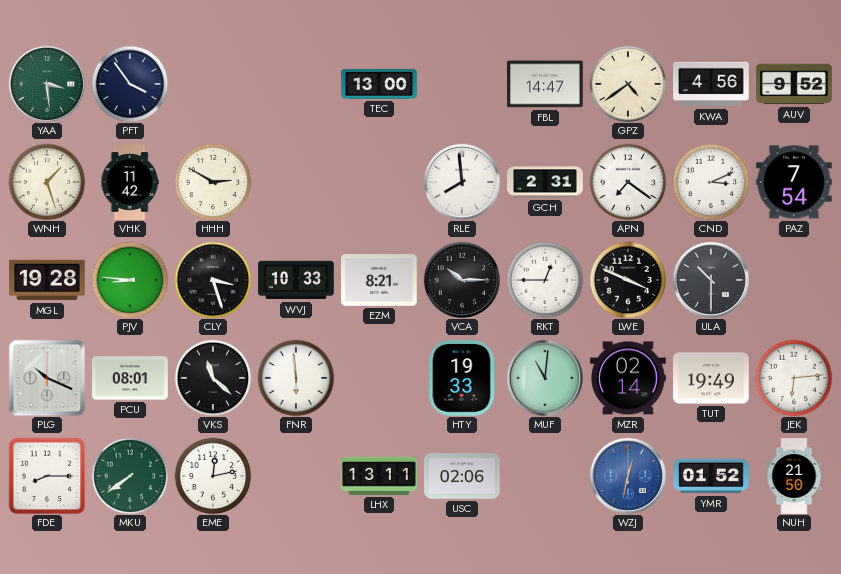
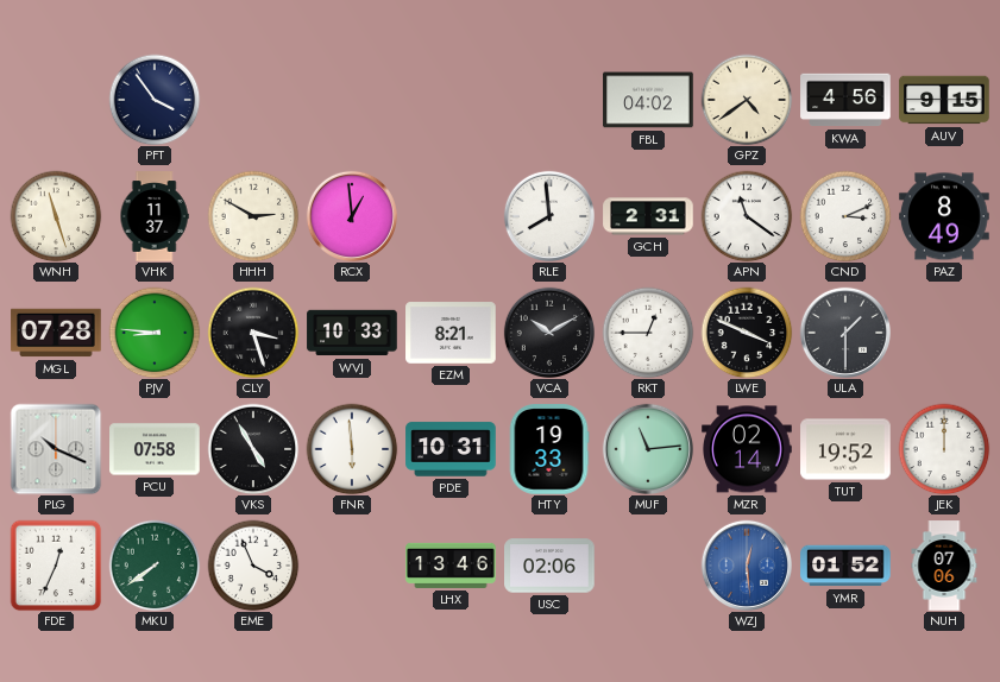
YAA: 3:29 -> none
TEC: 13:00 -> none
FBL: 14:47 -> 04:02
AUV: 9:52 -> 9:15
WNH: 1:27 -> 11:27
VHK: 11:42 -> 11:37
RCX: none -> 12:59
APN: 7:21 -> 11:21
PAZ: 7:54 -> 8:49
MGL: 19:28 -> 07:28
VCA: 10:15 -> 10:10
ULA: 10:30 -> 1:30
PCU: 08:01 -> 07:58
VKS: 11:22 -> 4:55
PDE: none -> 10:31
MUF: 11:01 -> 11:14
TUT: 19:49 -> 19:52
JEK: 6:14 -> 12:00
FDE: 8:15 -> 12:34
EME: 12:13 -> 3:56
LHX: 13:11 -> 13:46
WZJ: 12:32 -> 12:29
NUH: 21:50 -> 07:06
